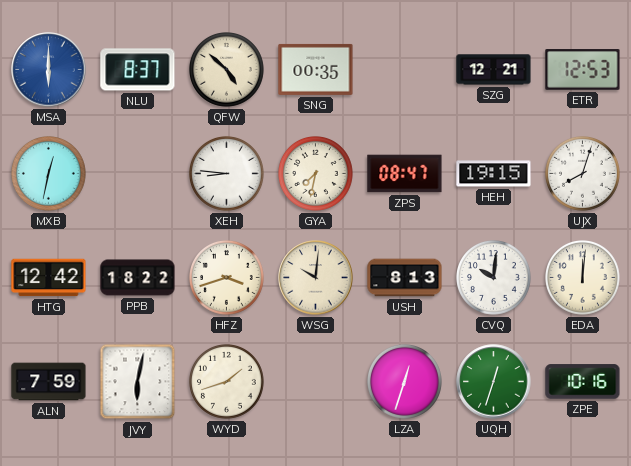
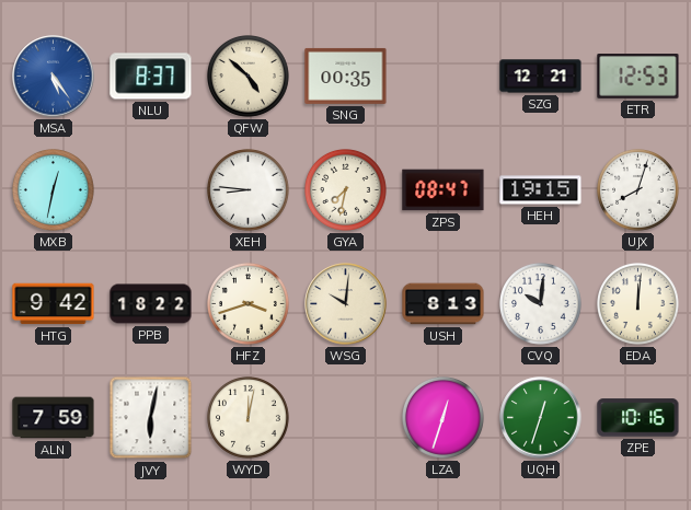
MSA: 6:00 -> 5:24
HTG: 12:42 -> 9:42
WYD: 1:42 -> 12:02
